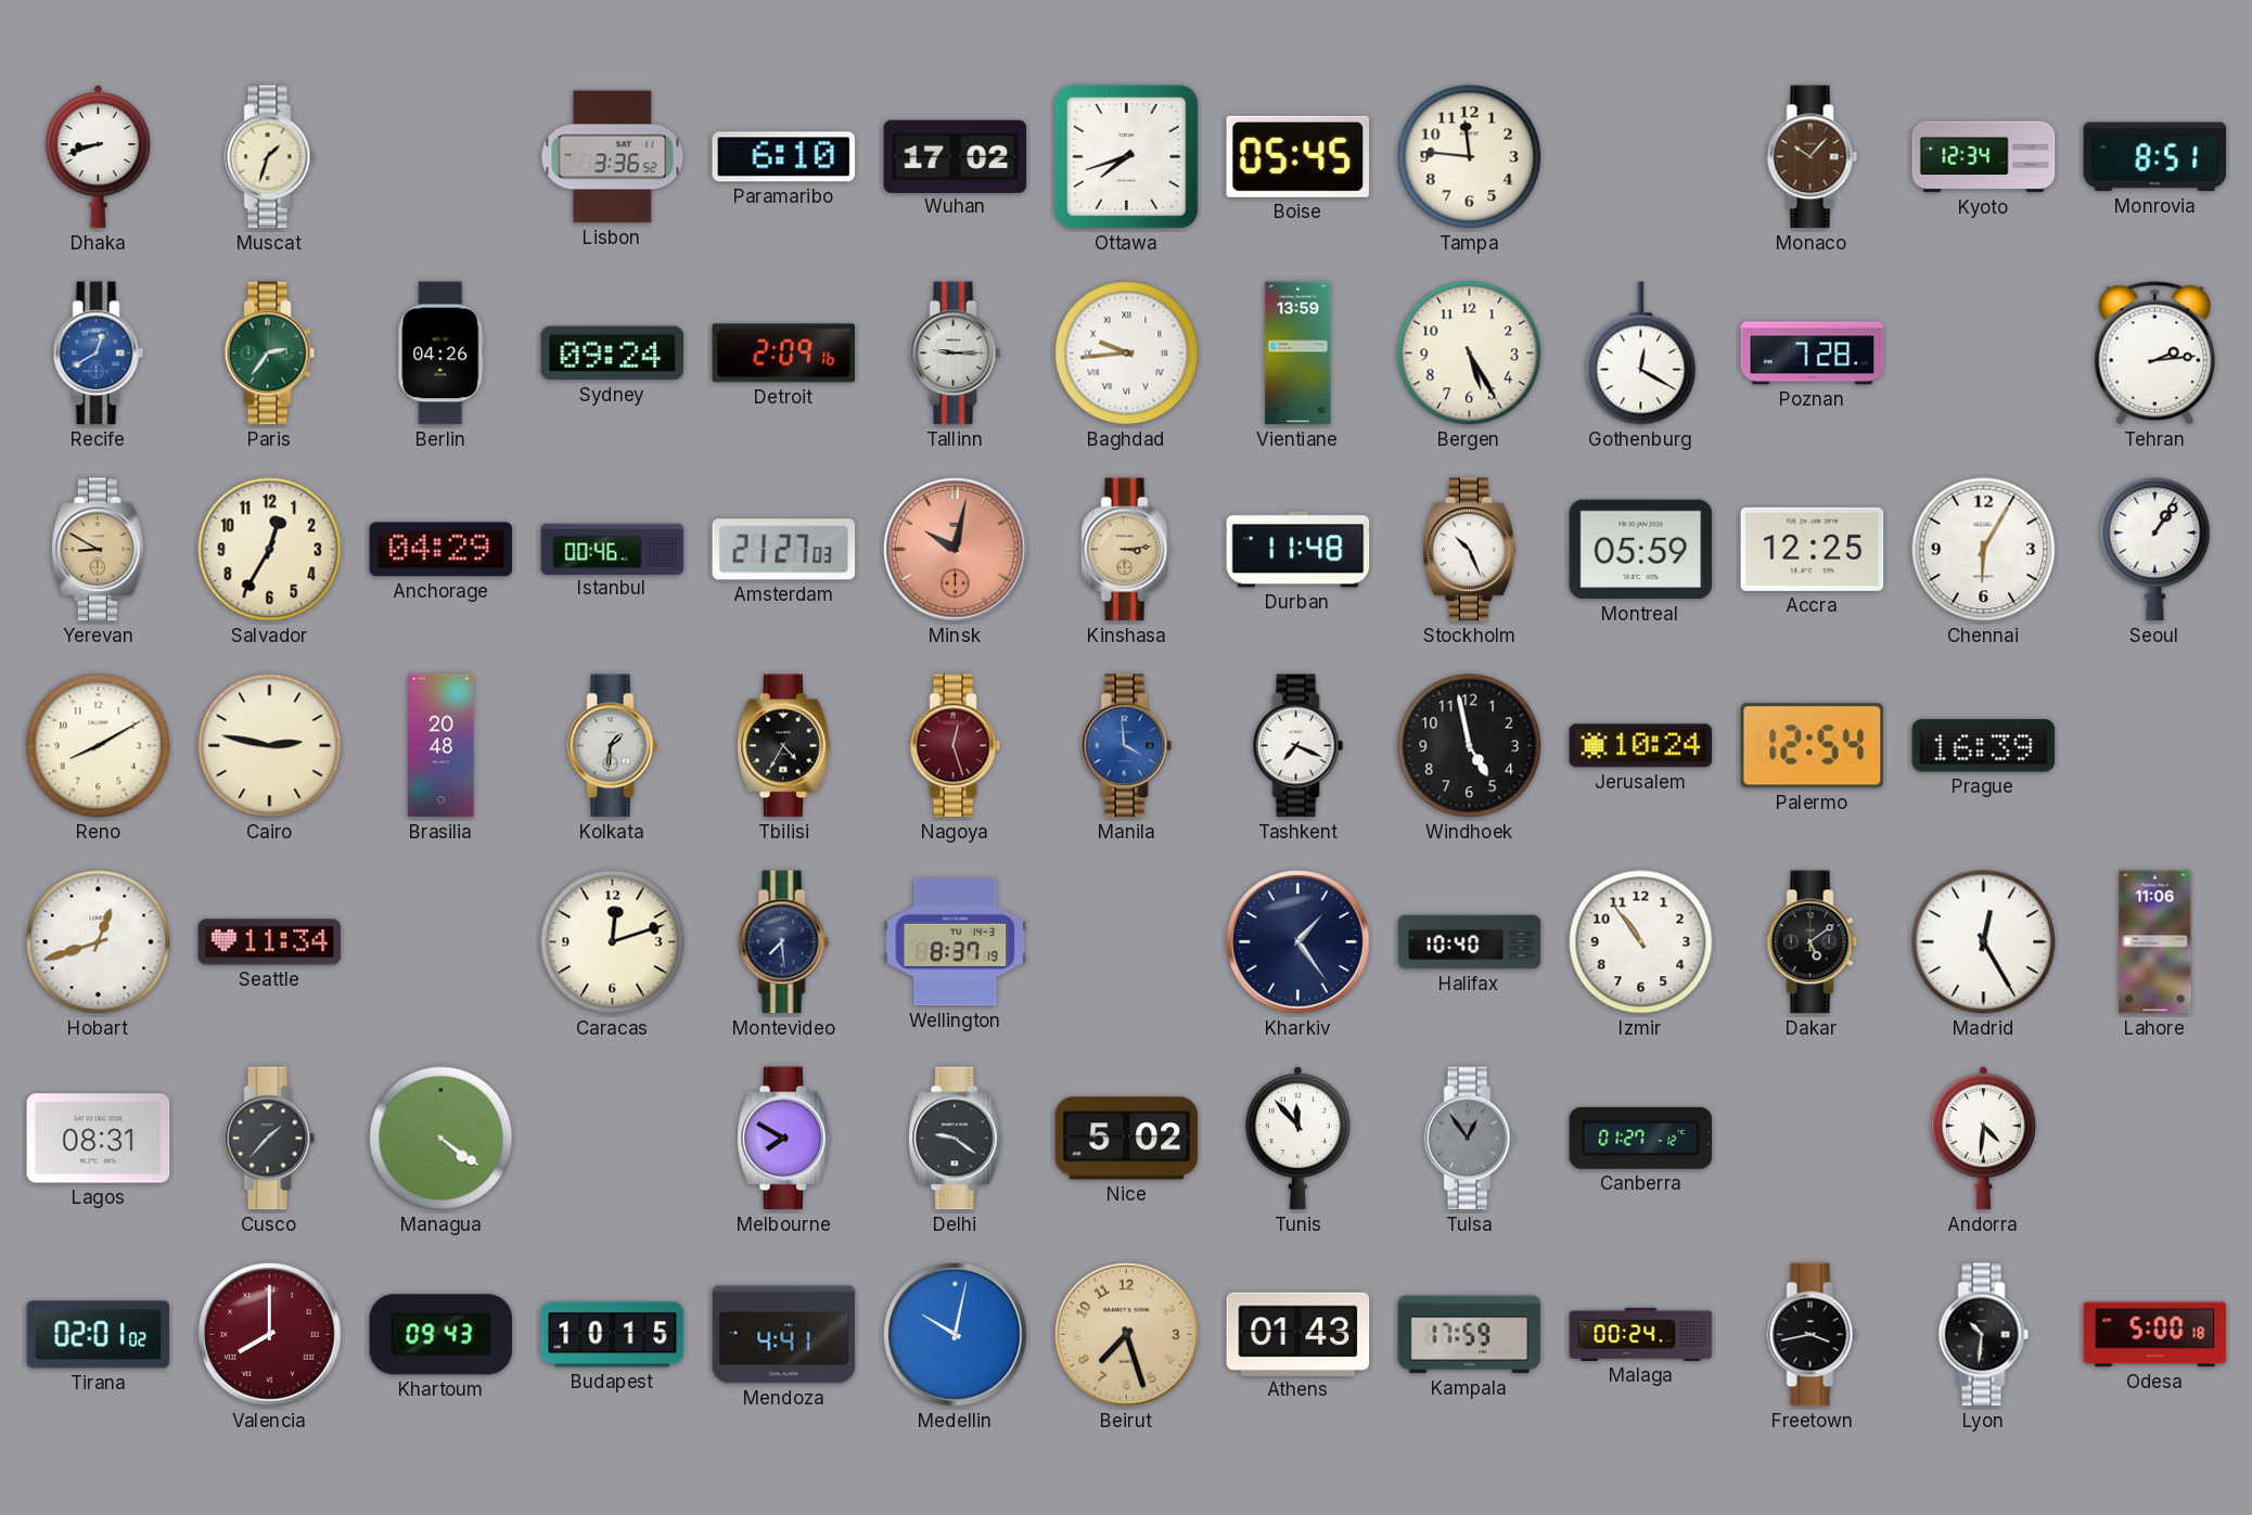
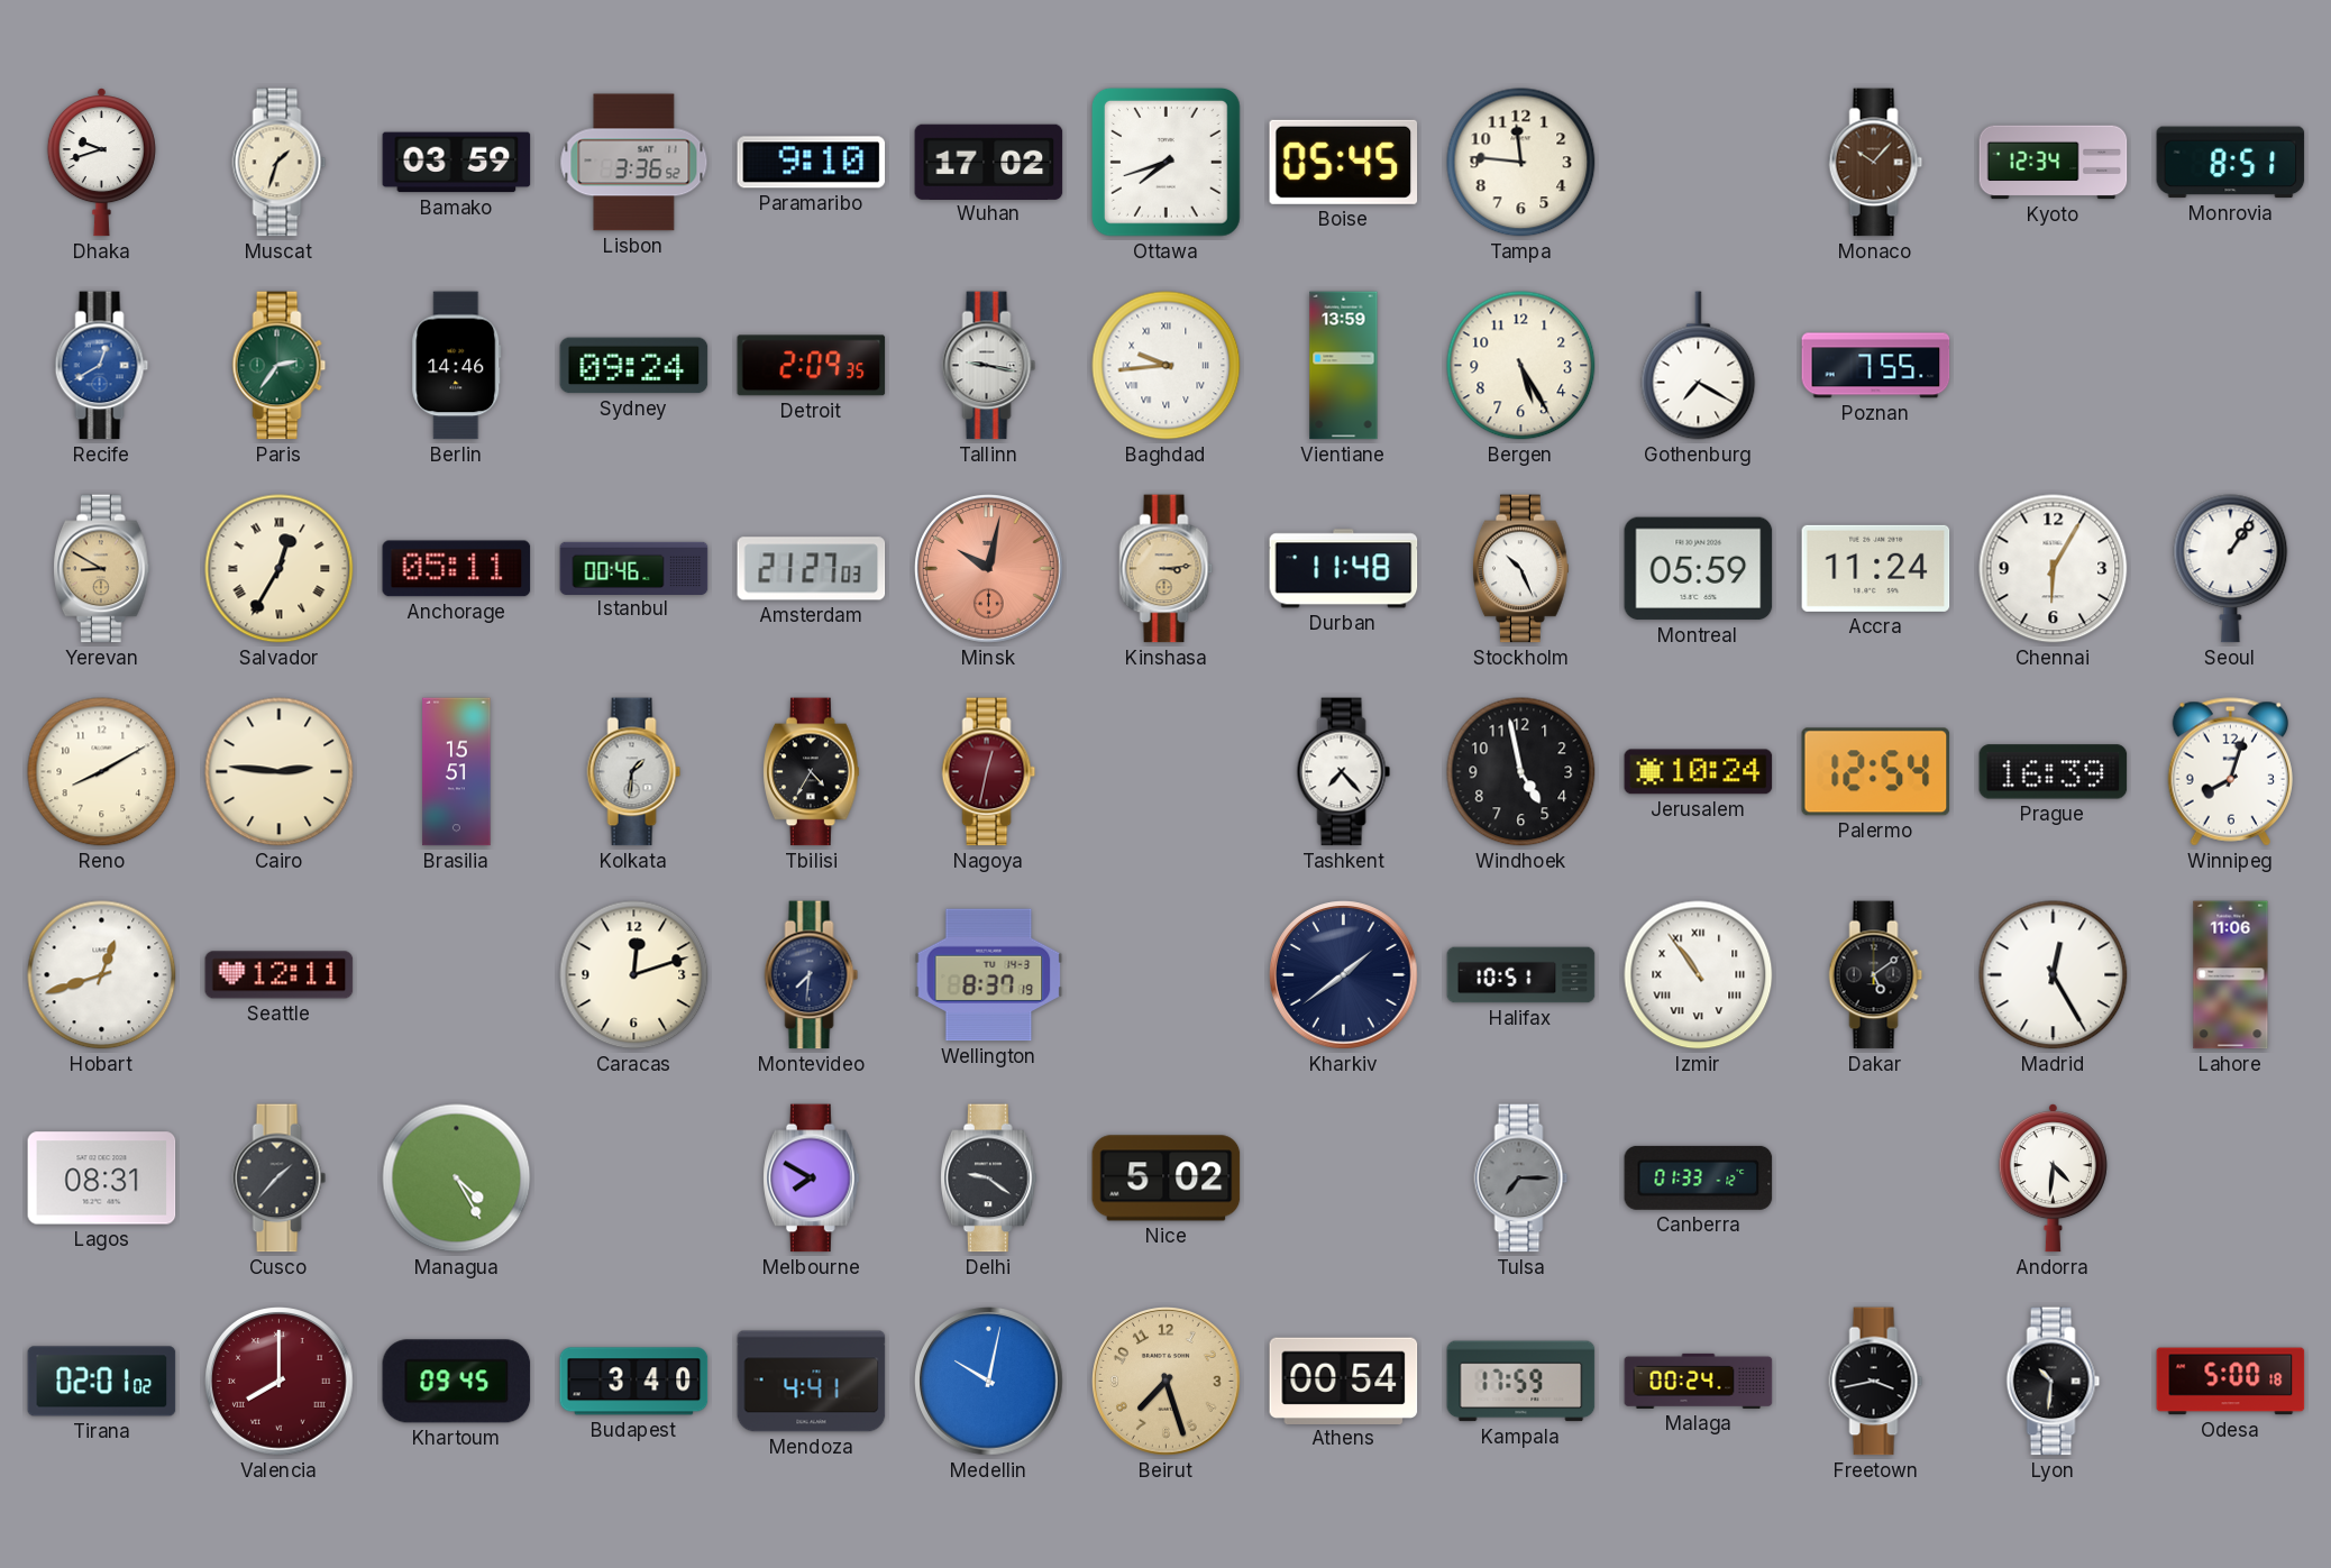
Dhaka: 8:42 -> 9:42
Bamako: none -> 03:59
Paramaribo: 6:10 -> 9:10
Berlin: 04:26 -> 14:46
Detroit: 2:09:16 -> 2:09:35
Tallinn: 9:15 -> 9:17
Gothenburg: 12:20 -> 7:20
Poznan: 7:28 -> 7:55
Tehran: 2:14 -> none
Salvador numerals: Arabic -> Roman
Anchorage: 04:29 -> 05:11
Accra: 12:25 -> 11:24
Cairo: 2:47 -> 2:46
Brasilia: 20:48 -> 15:51
Nagoya: 12:27 -> 12:32
Manila: 3:59 -> none
Tashkent: 7:19 -> 7:23
Winnipeg: none -> 8:03
Seattle: 11:34 -> 12:11
Montevideo: 7:29 -> 7:31
Kharkiv: 1:24 -> 1:39
Halifax: 10:40 -> 10:51
Izmir numerals: Arabic -> Roman
Managua: 4:21 -> 4:25
Tunis: 11:53 -> none
Tulsa: 12:54 -> 7:15
Canberra: 01:27 -> 01:33
Khartoum: 09:43 -> 09:45
Budapest: 10:15 -> 3:40
Athens: 01:43 -> 00:54
